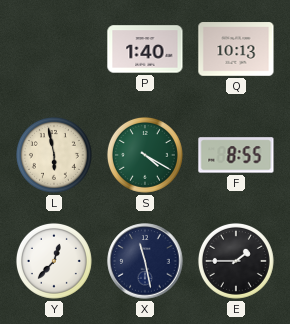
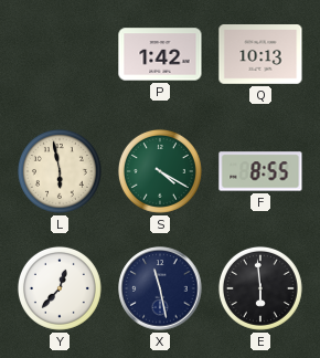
P: 1:40 -> 1:42
E: 1:45 -> 5:59
